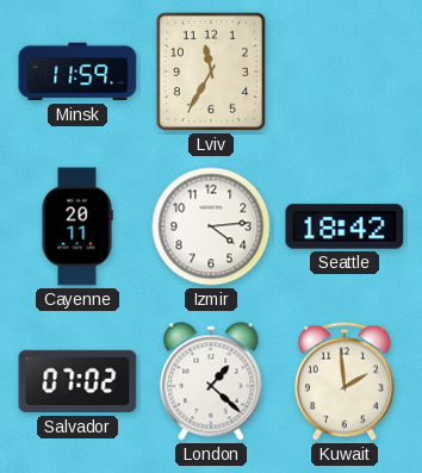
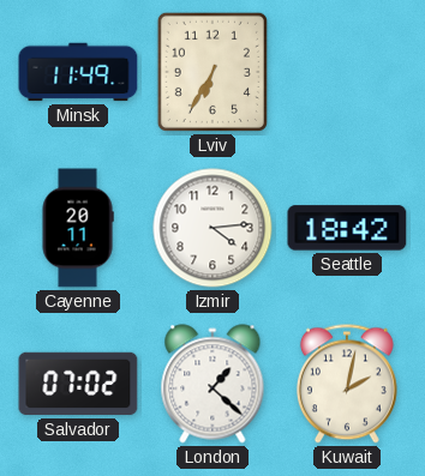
Minsk: 11:59 -> 11:49
Lviv: 11:35 -> 6:35
Kuwait: 1:59 -> 2:02
